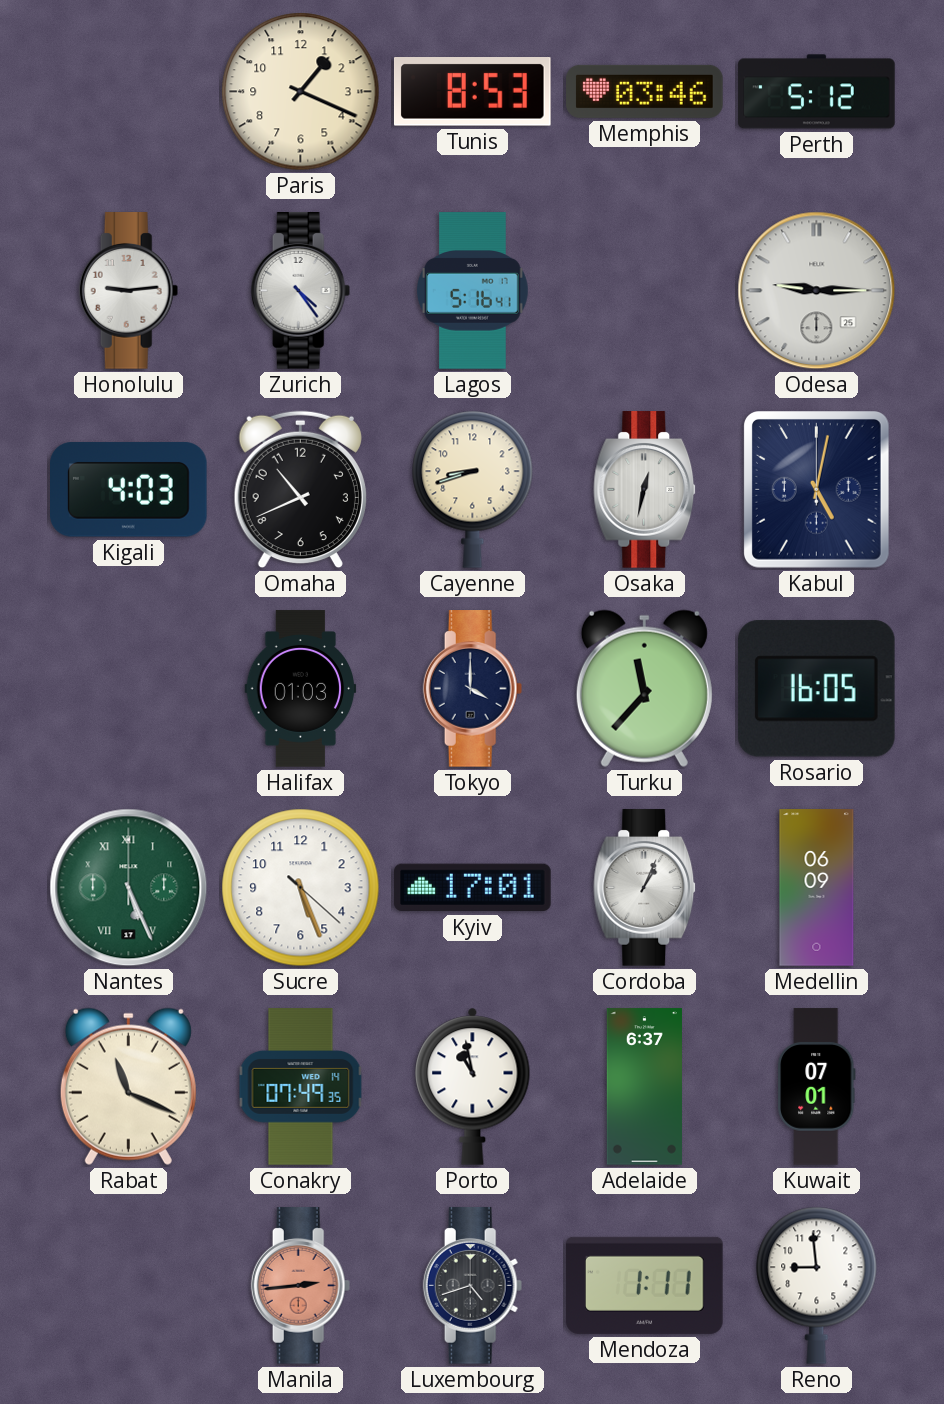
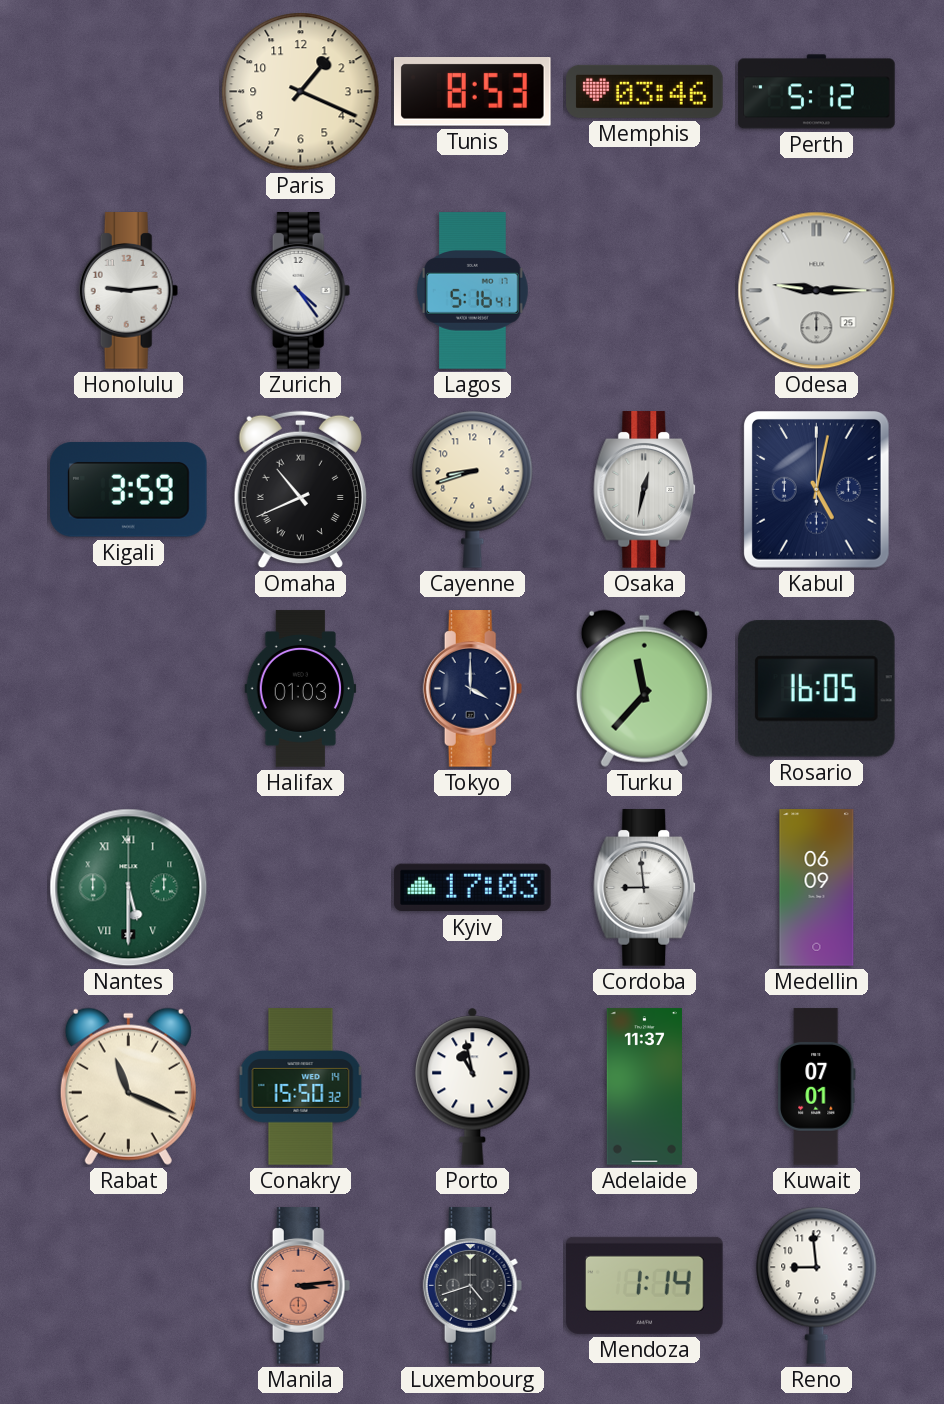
Kigali: 4:03 -> 3:59
Omaha numerals: Arabic -> Roman
Nantes: 5:26 -> 5:30
Sucre: 5:26 -> none
Kyiv: 17:01 -> 17:03
Cordoba: 1:04 -> 8:59
Conakry: 07:49 -> 15:50
Adelaide: 6:37 -> 11:37
Manila: 2:44 -> 3:14
Mendoza: 1:11 -> 1:14
